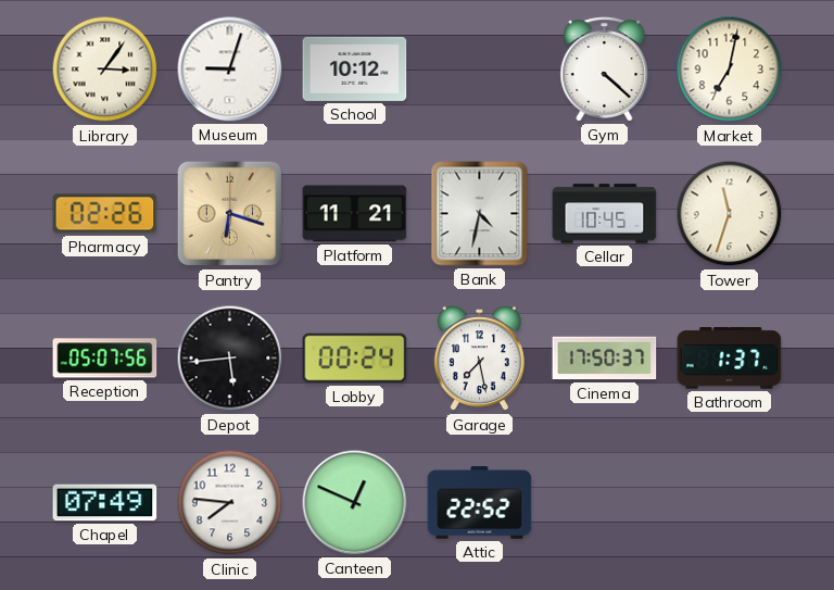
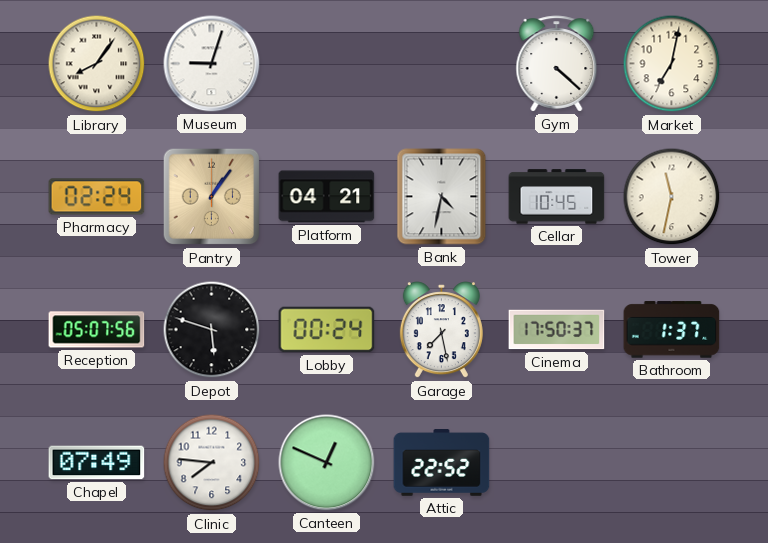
Library: 3:06 -> 8:06
School: 10:12 -> none
Pharmacy: 02:26 -> 02:24
Pantry: 6:18 -> 1:06
Platform: 11:21 -> 04:21
Tower: 11:33 -> 11:32
Depot: 5:44 -> 5:48
